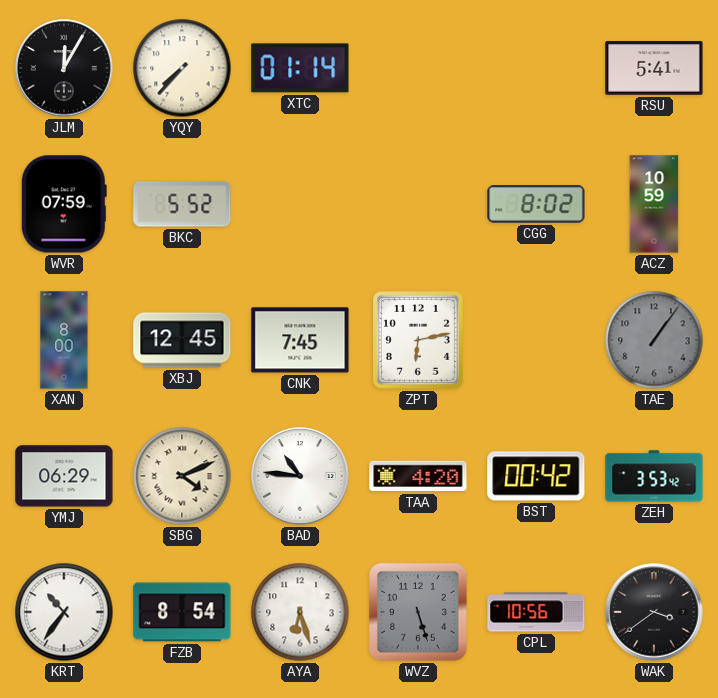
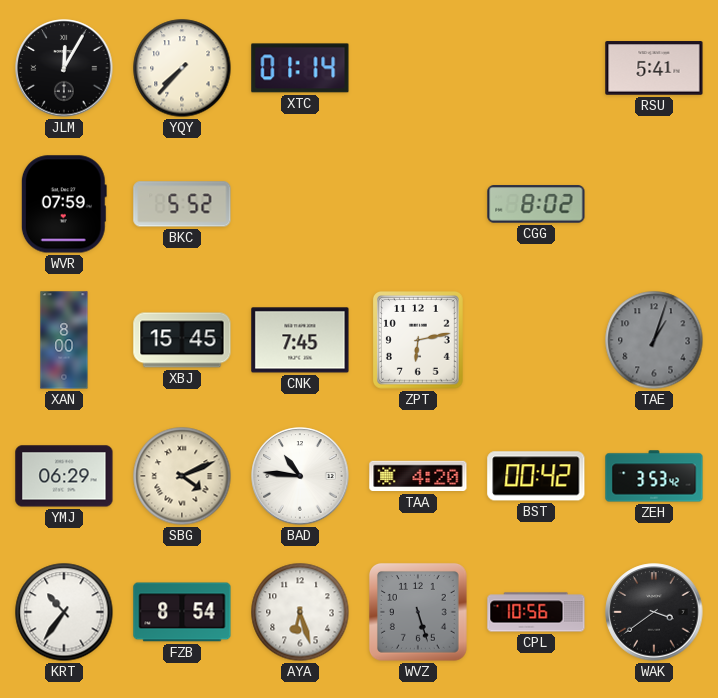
ACZ: 10:59 -> none
XBJ: 12:45 -> 15:45
TAE: 1:06 -> 1:03
